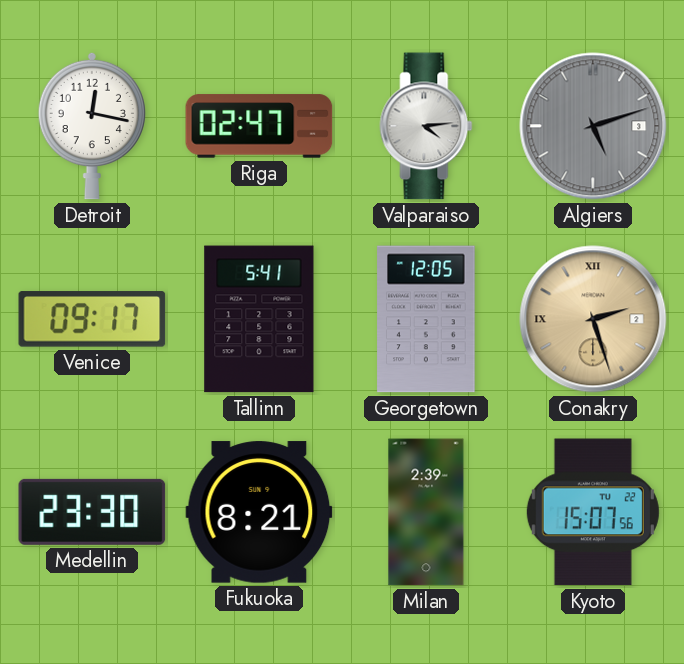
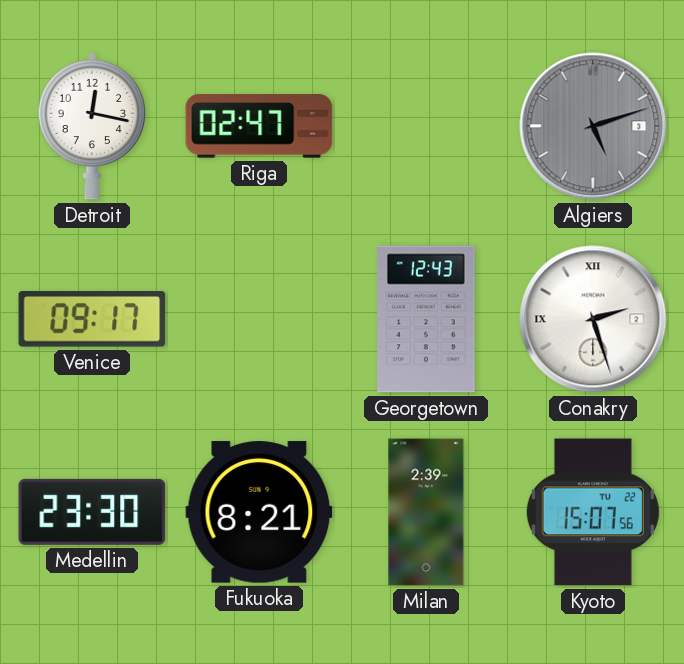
Valparaiso: 4:14 -> none
Tallinn: 5:41 -> none
Georgetown: 12:05 -> 12:43
Conakry dial: champagne -> white
